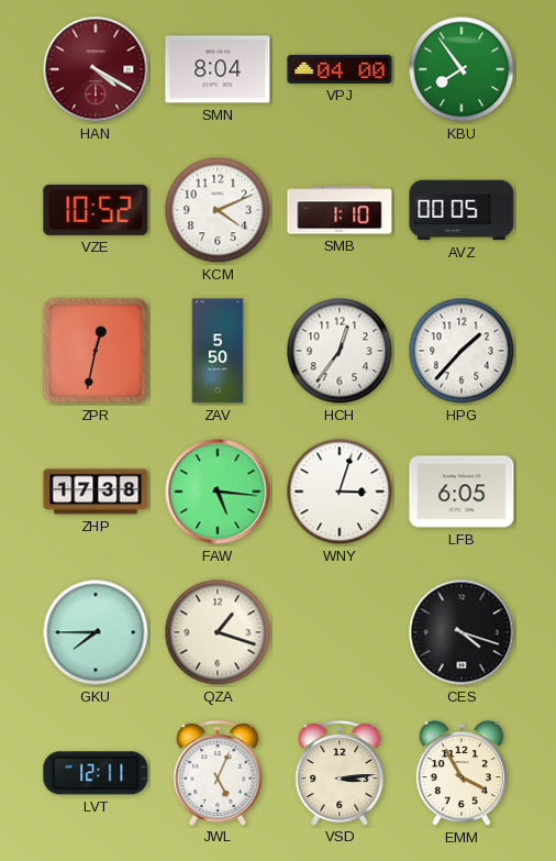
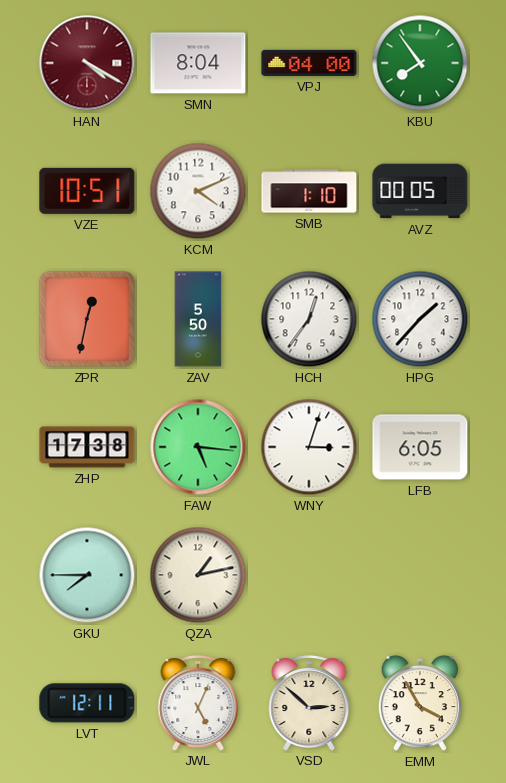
VZE: 10:52 -> 10:51
QZA: 1:18 -> 1:13
CES: 4:18 -> none
VSD: 3:14 -> 2:52
